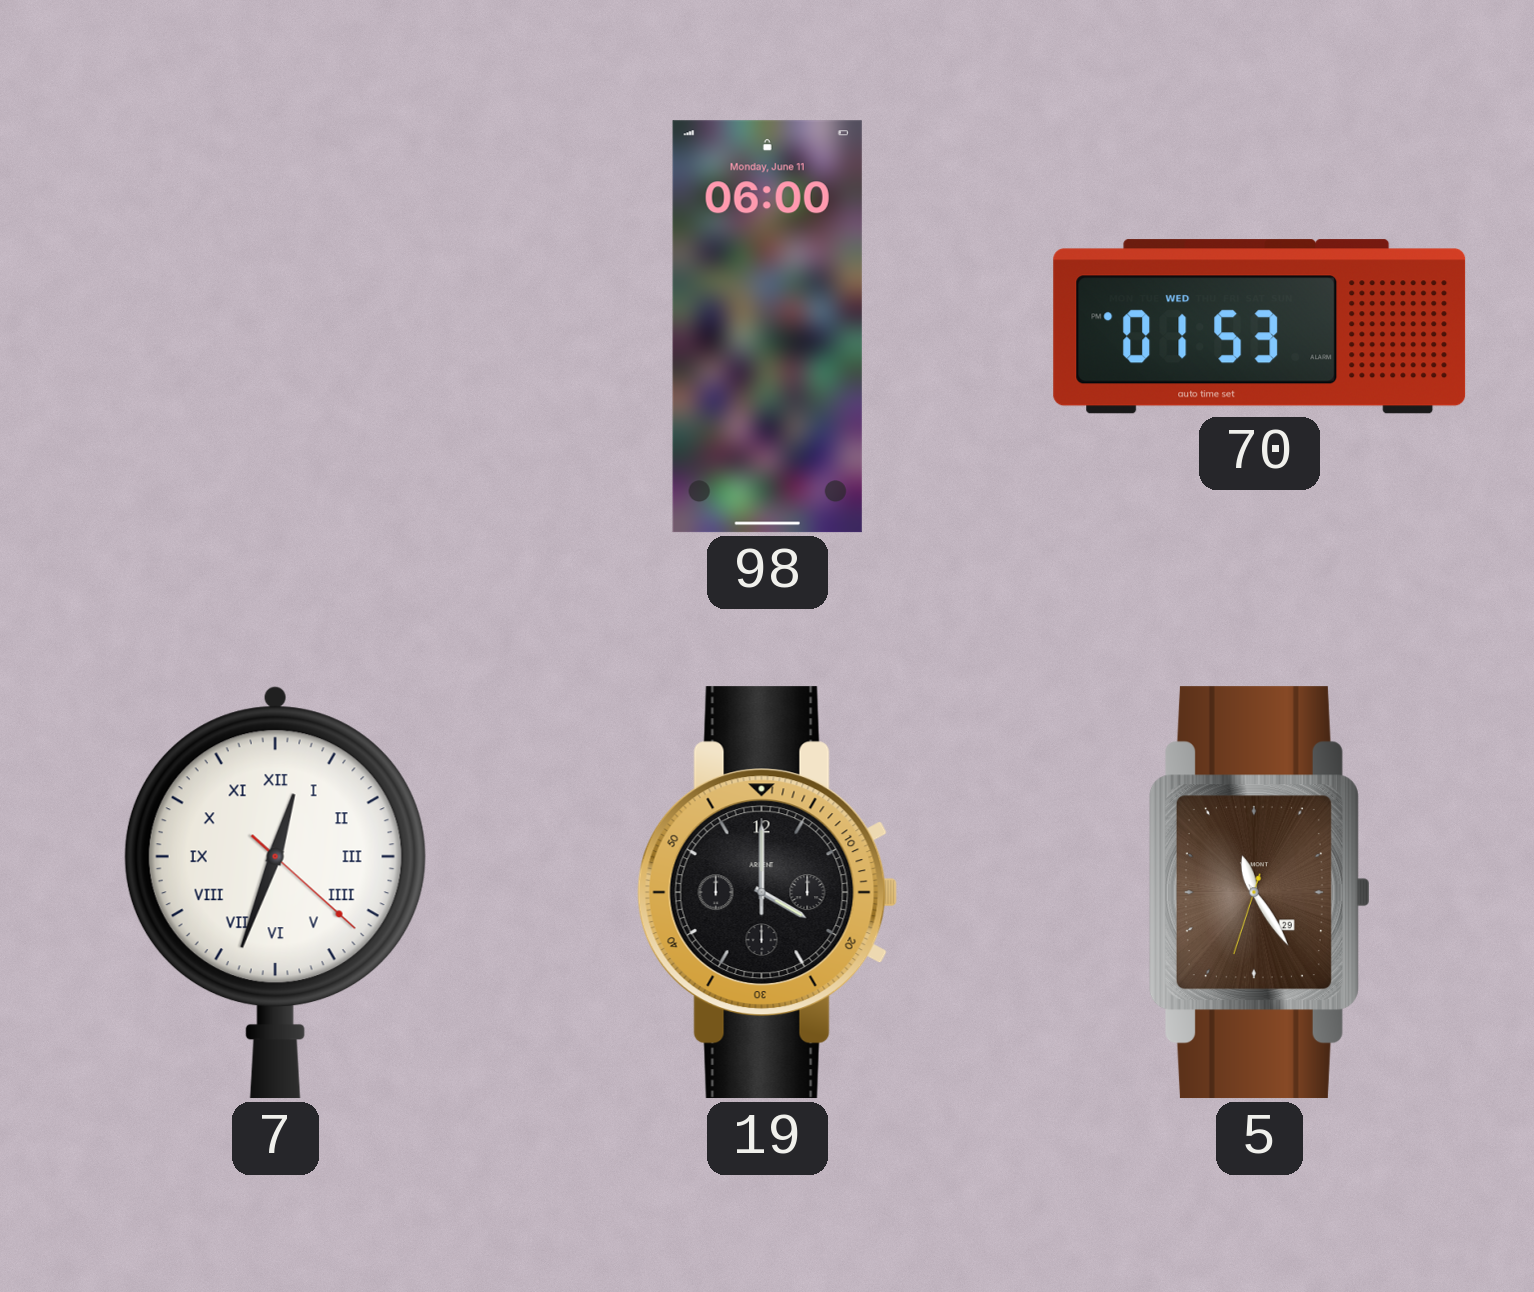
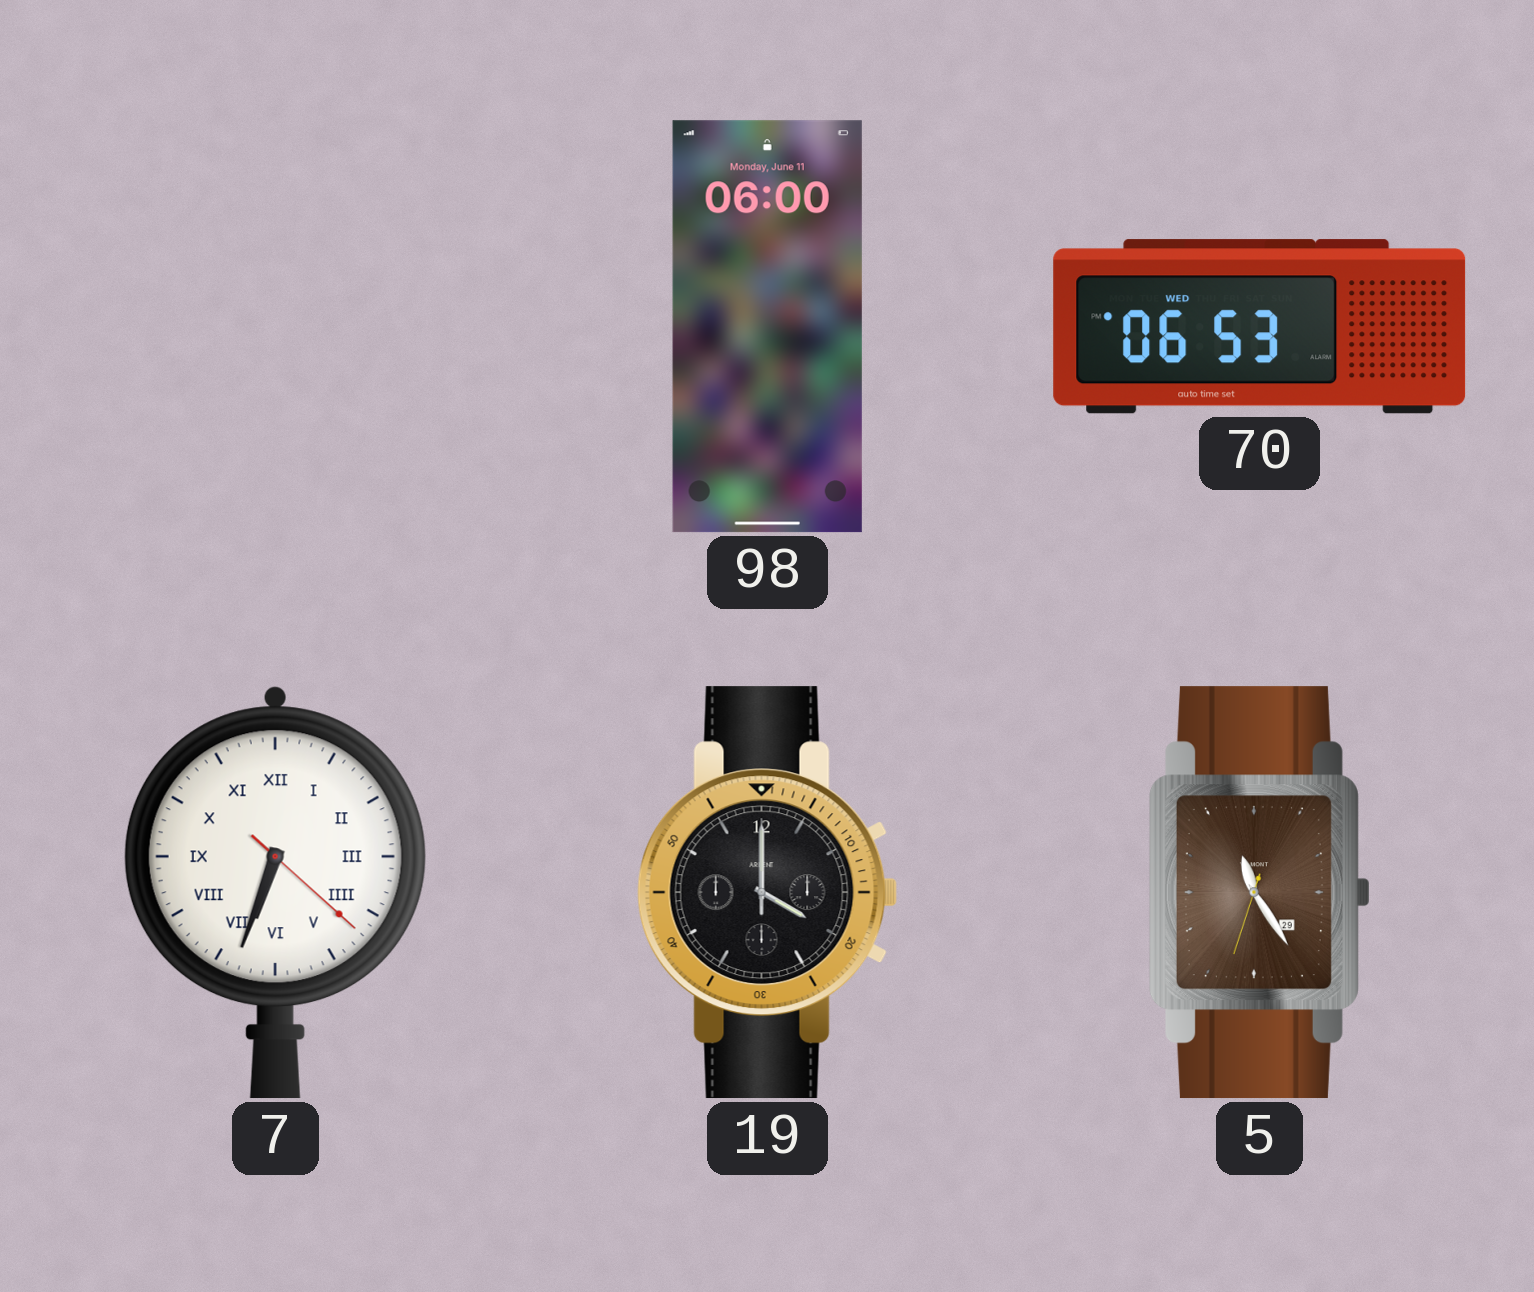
70: 01:53 -> 06:53
7: 12:33 -> 6:33
